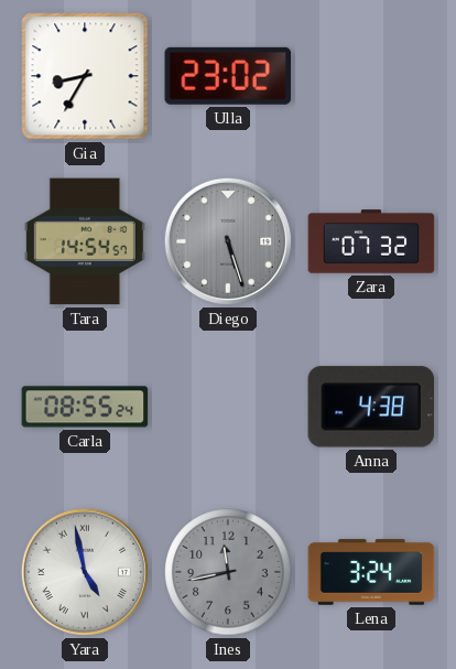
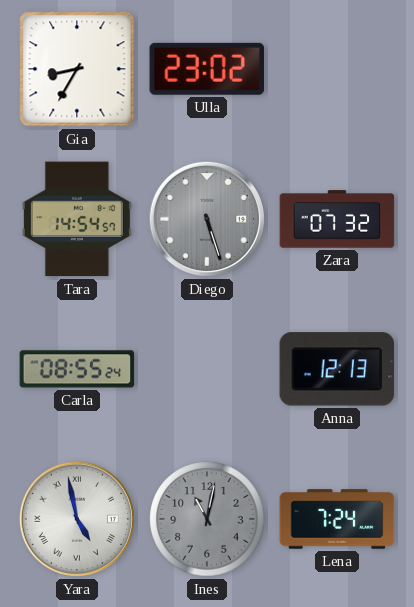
Anna: 4:38 -> 12:13
Ines: 11:43 -> 11:02
Lena: 3:24 -> 7:24
